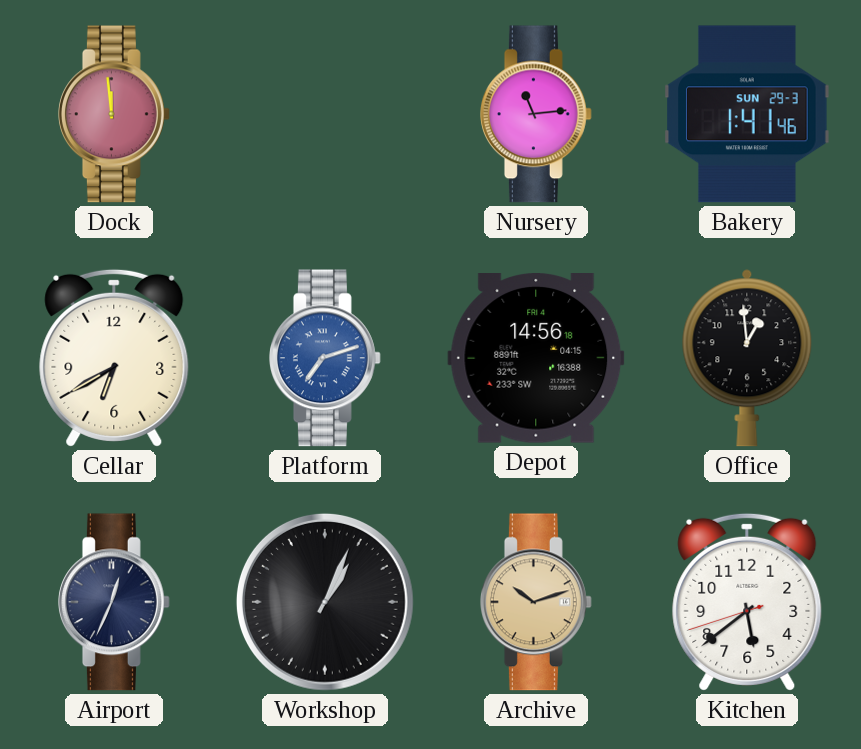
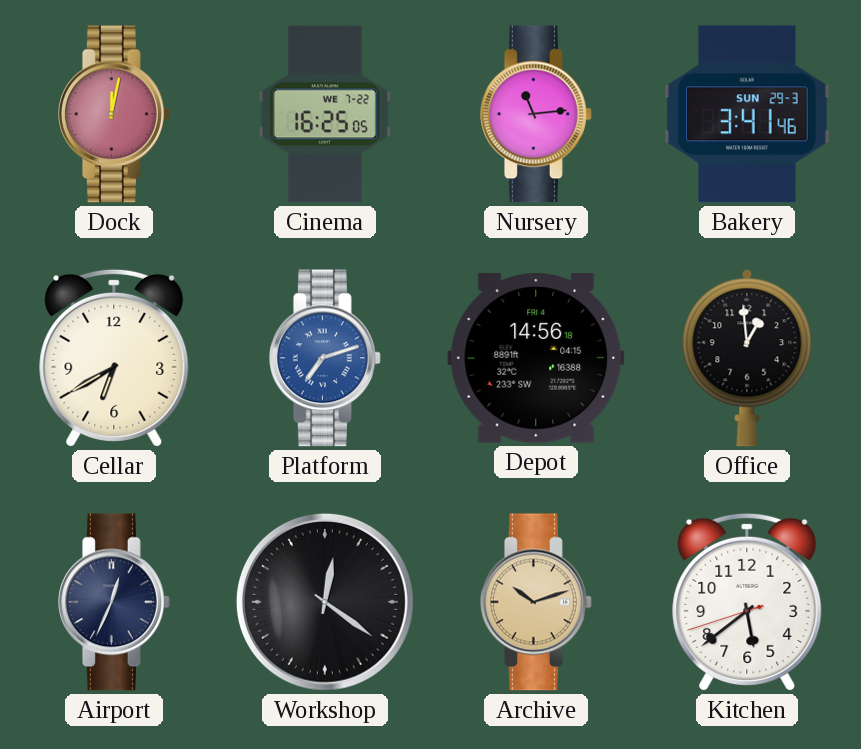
Dock: 11:59 -> 12:02
Cinema: none -> 16:25
Bakery: 1:41 -> 3:41
Workshop: 1:04 -> 12:21
